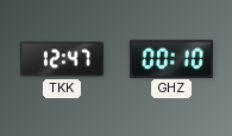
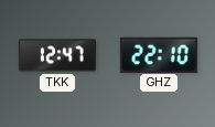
GHZ: 00:10 -> 22:10
